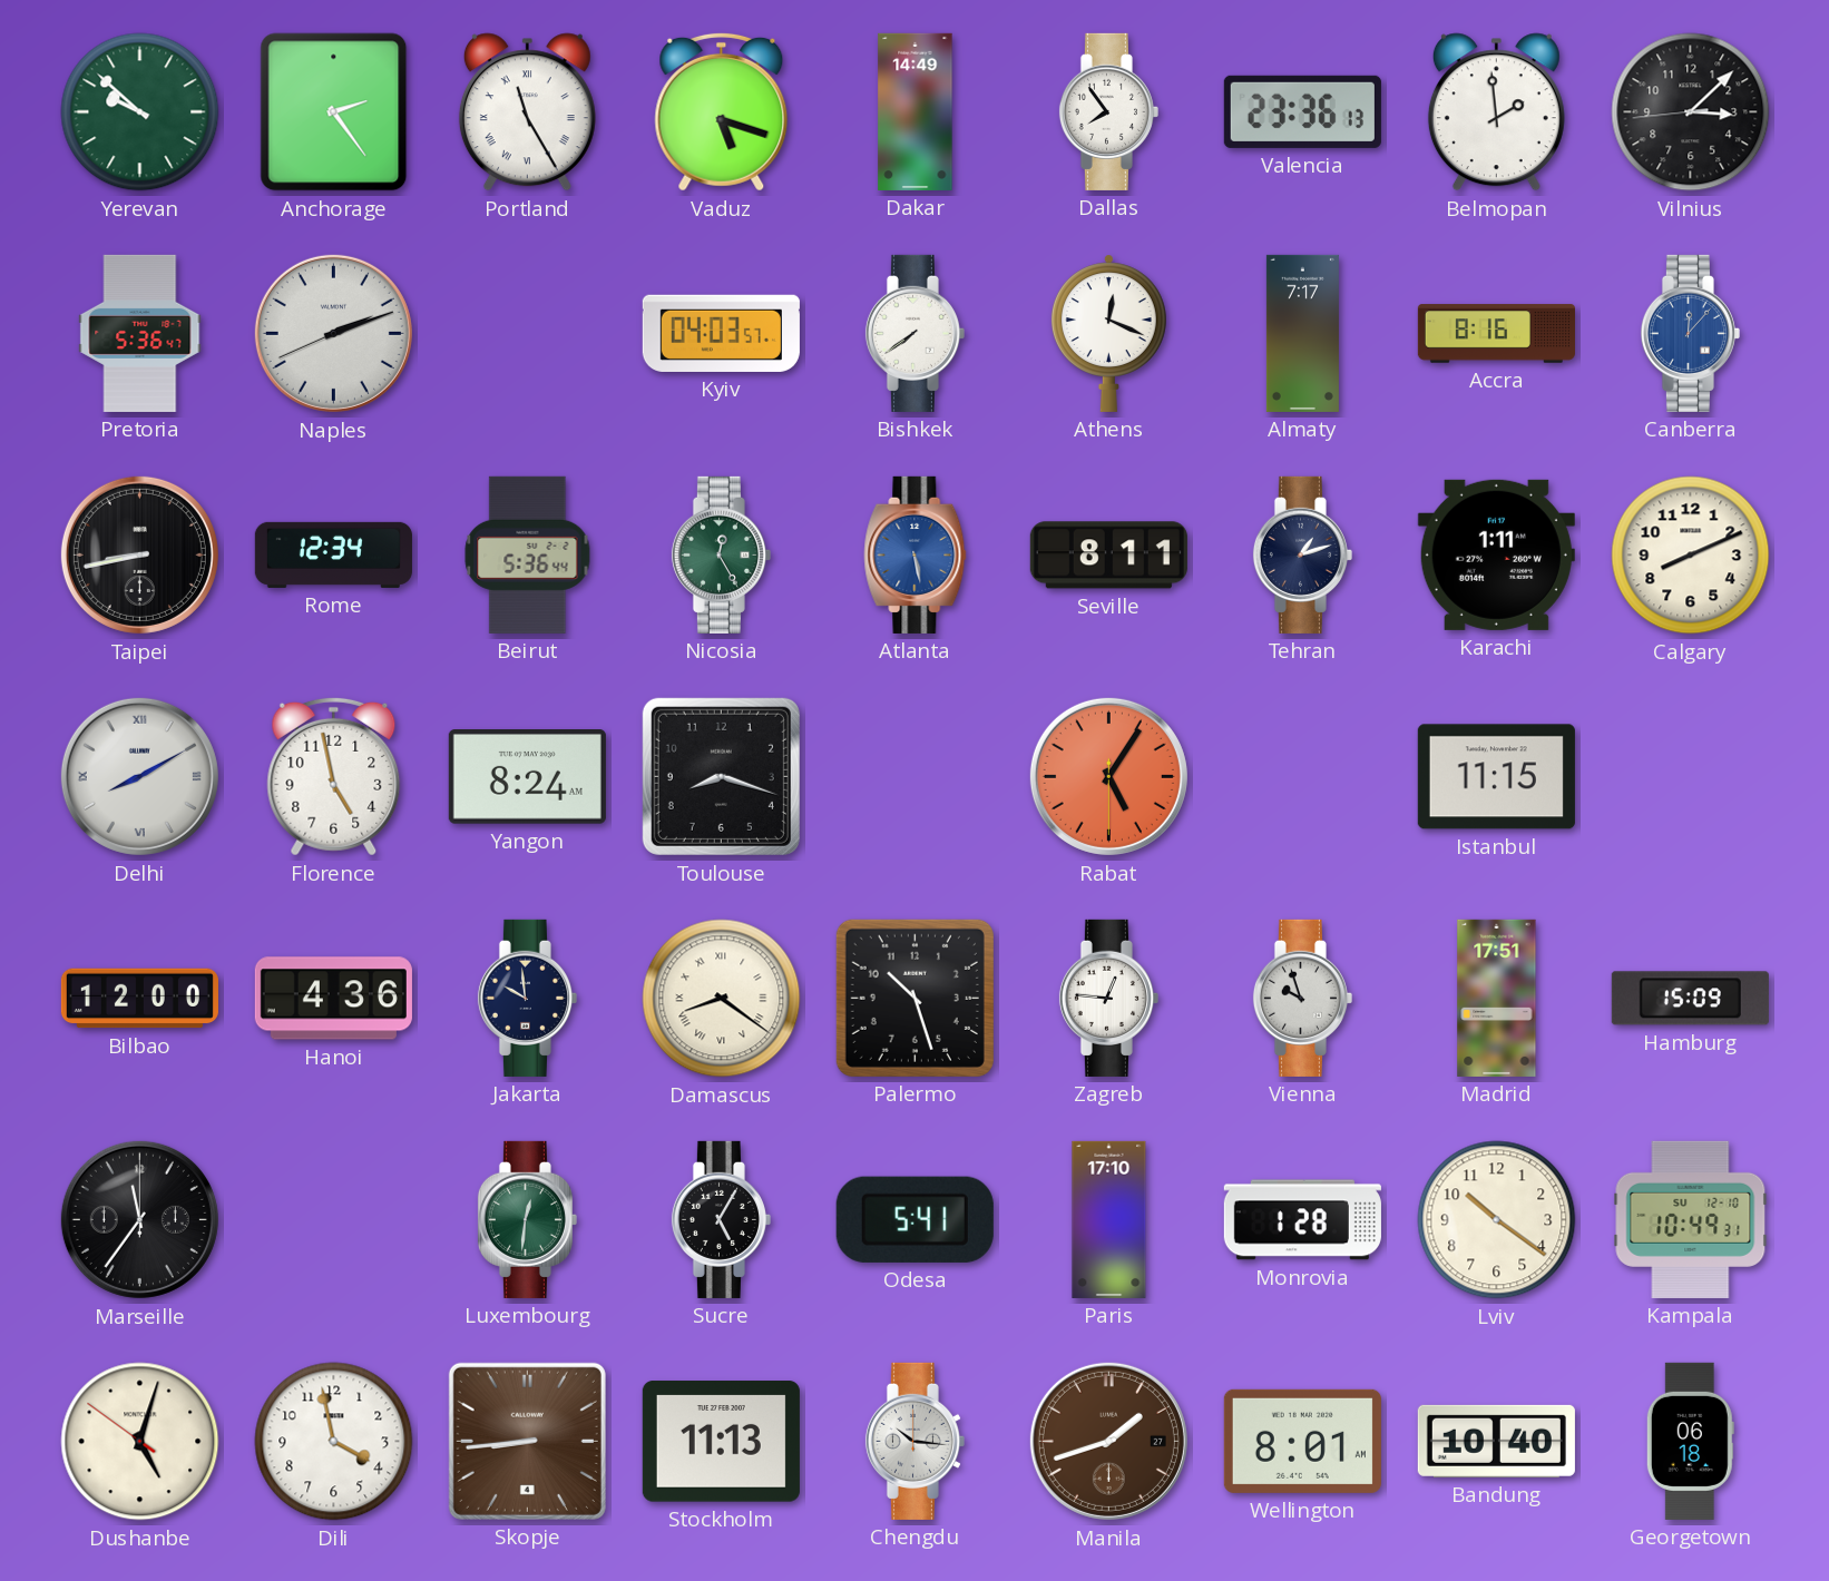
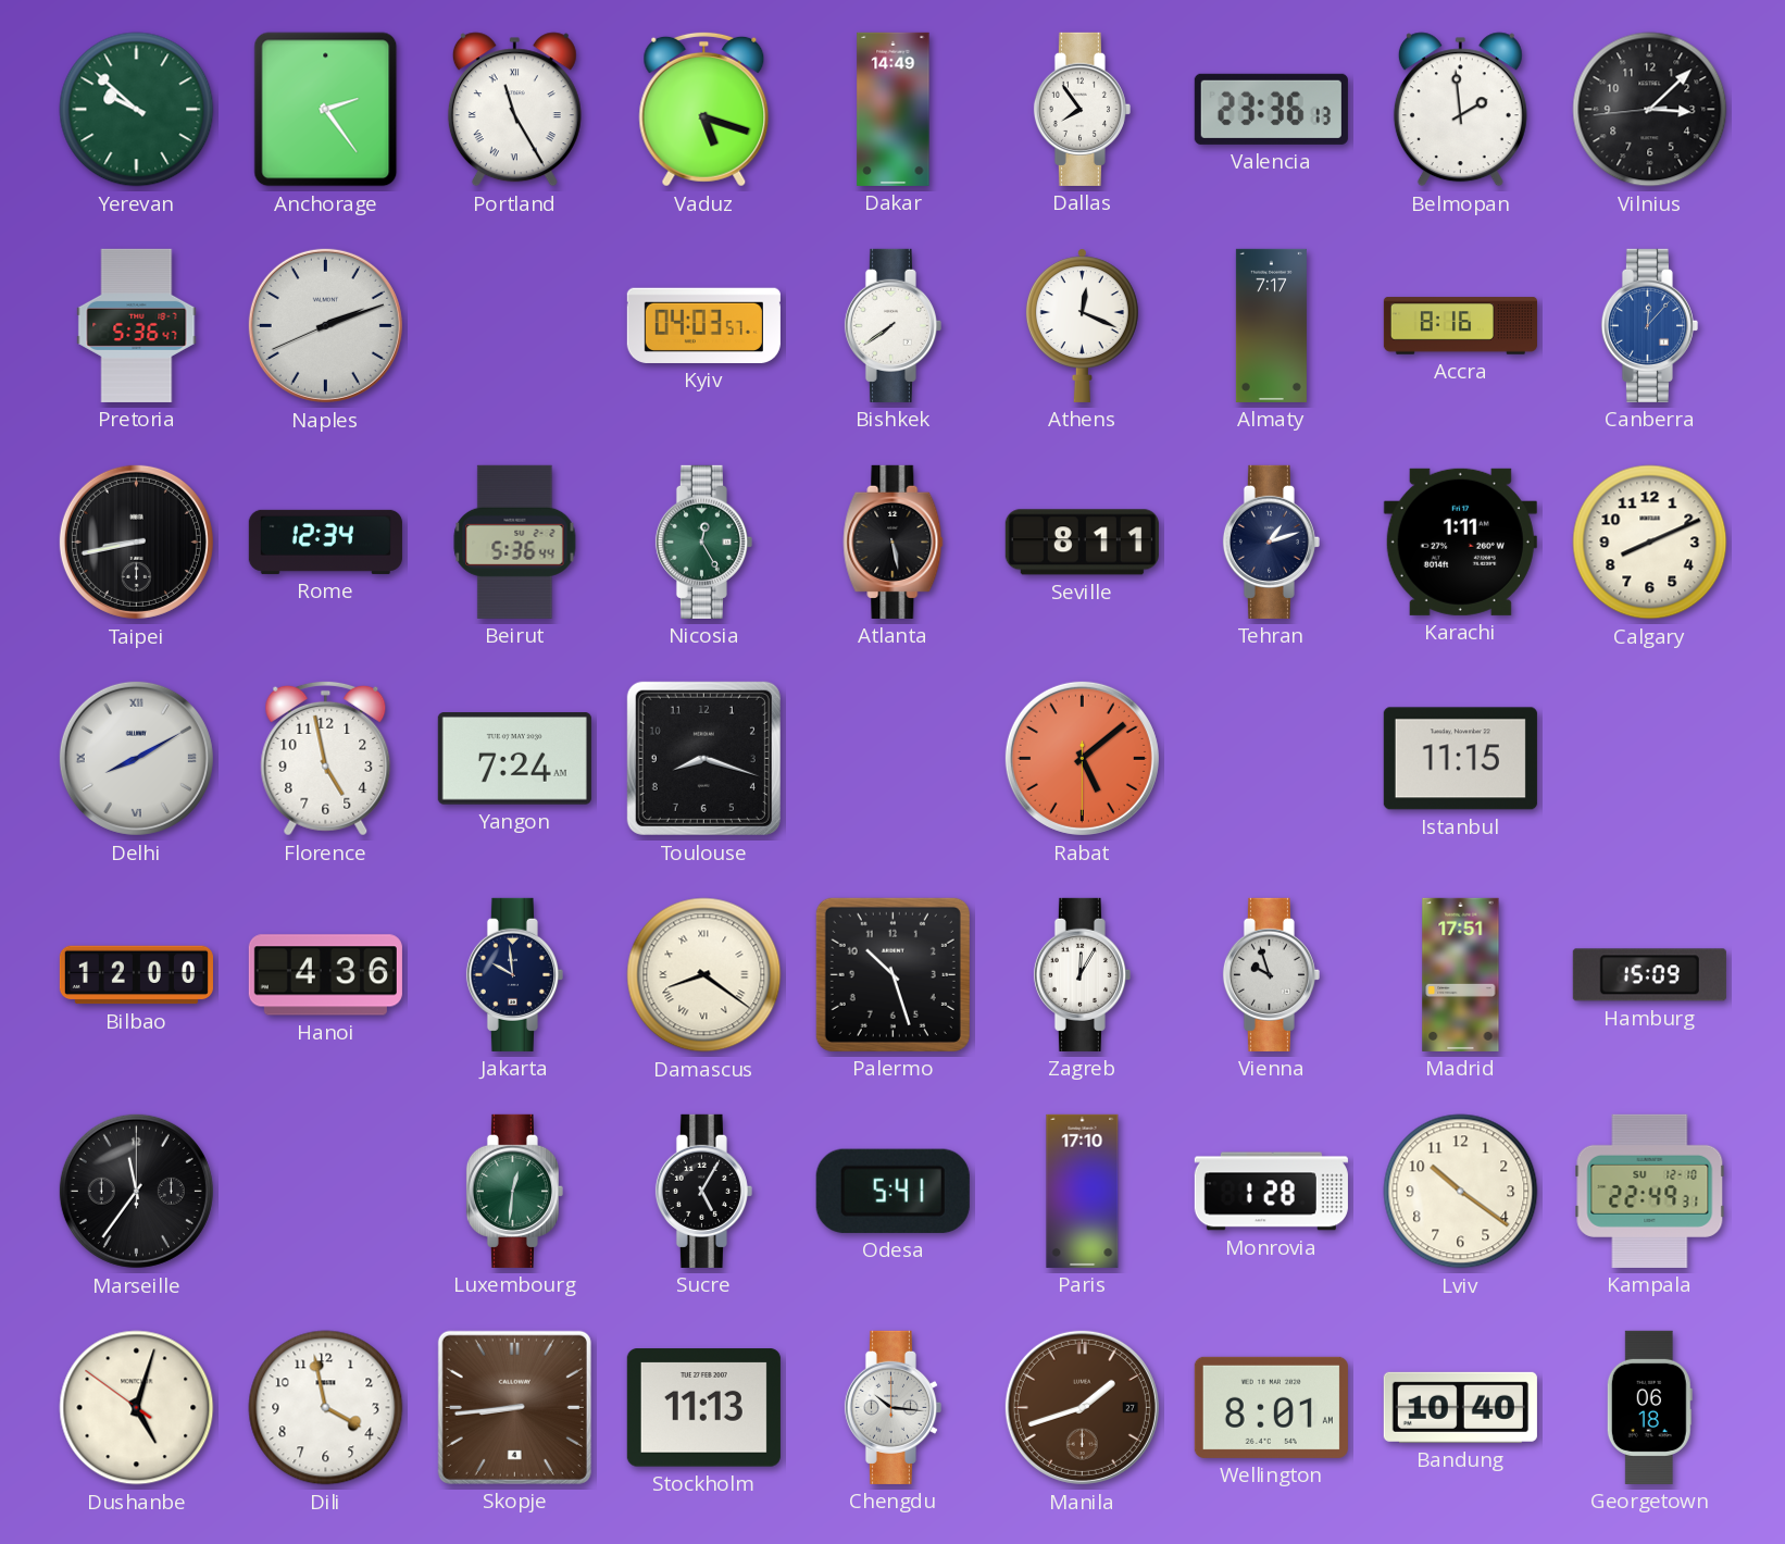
Atlanta dial: blue -> black
Yangon: 8:24 -> 7:24
Rabat: 5:05 -> 5:08
Zagreb: 12:46 -> 12:05
Kampala: 10:49 -> 22:49
